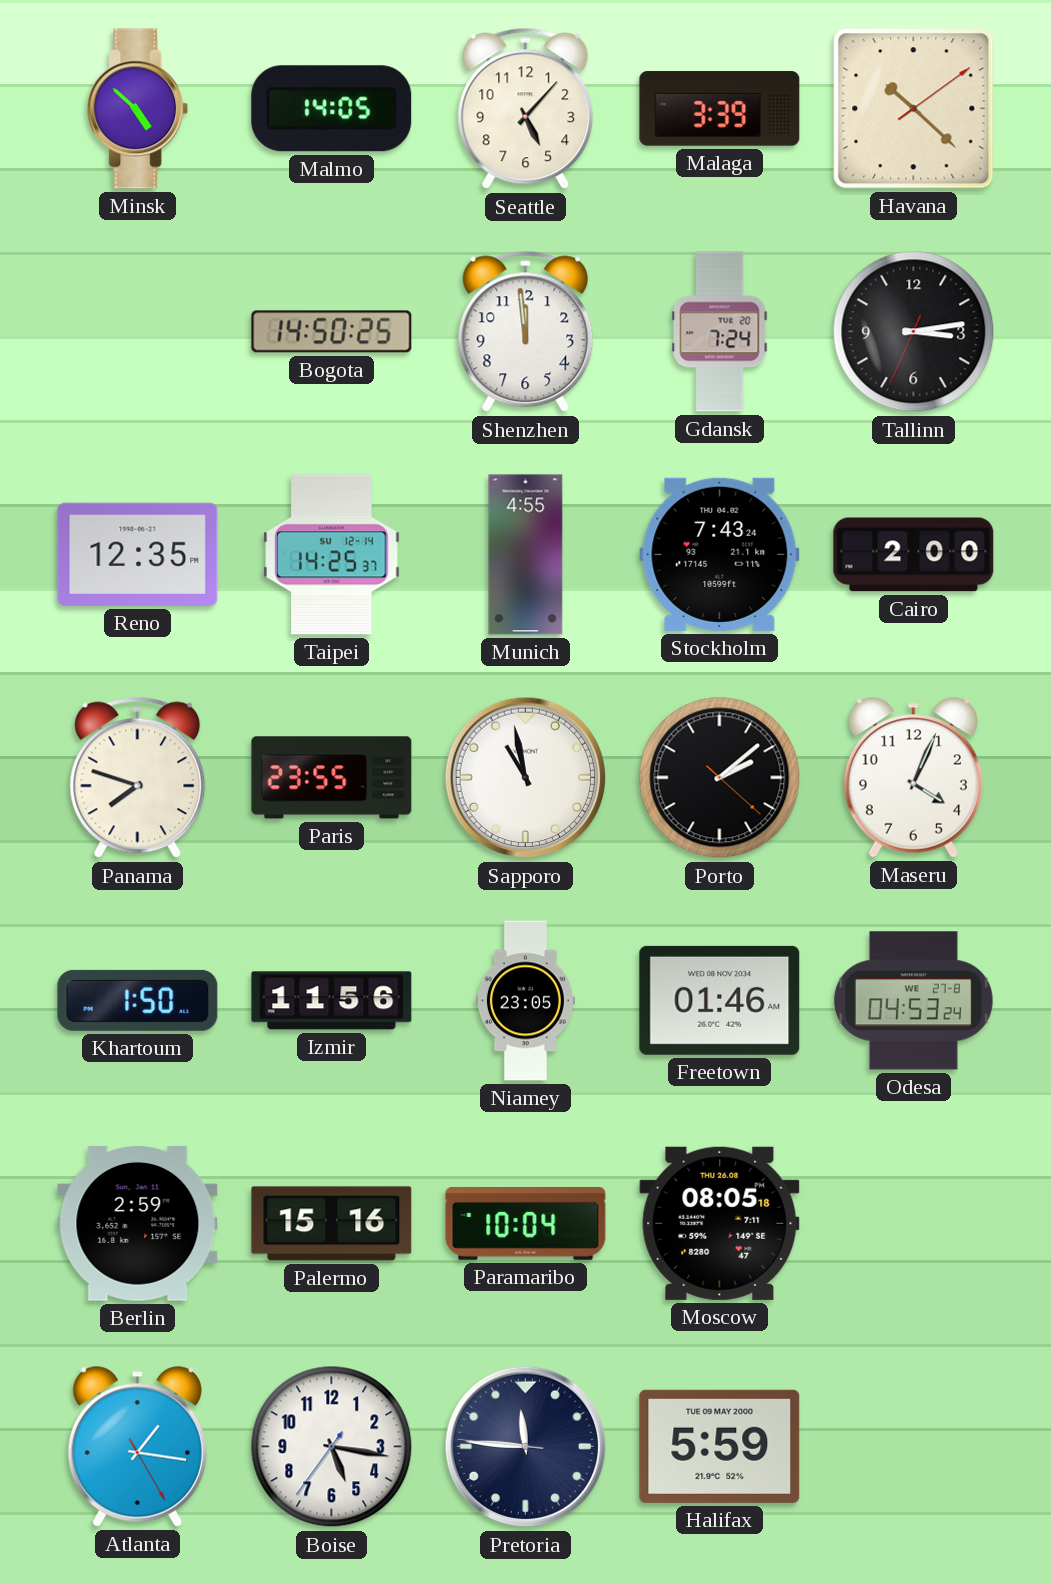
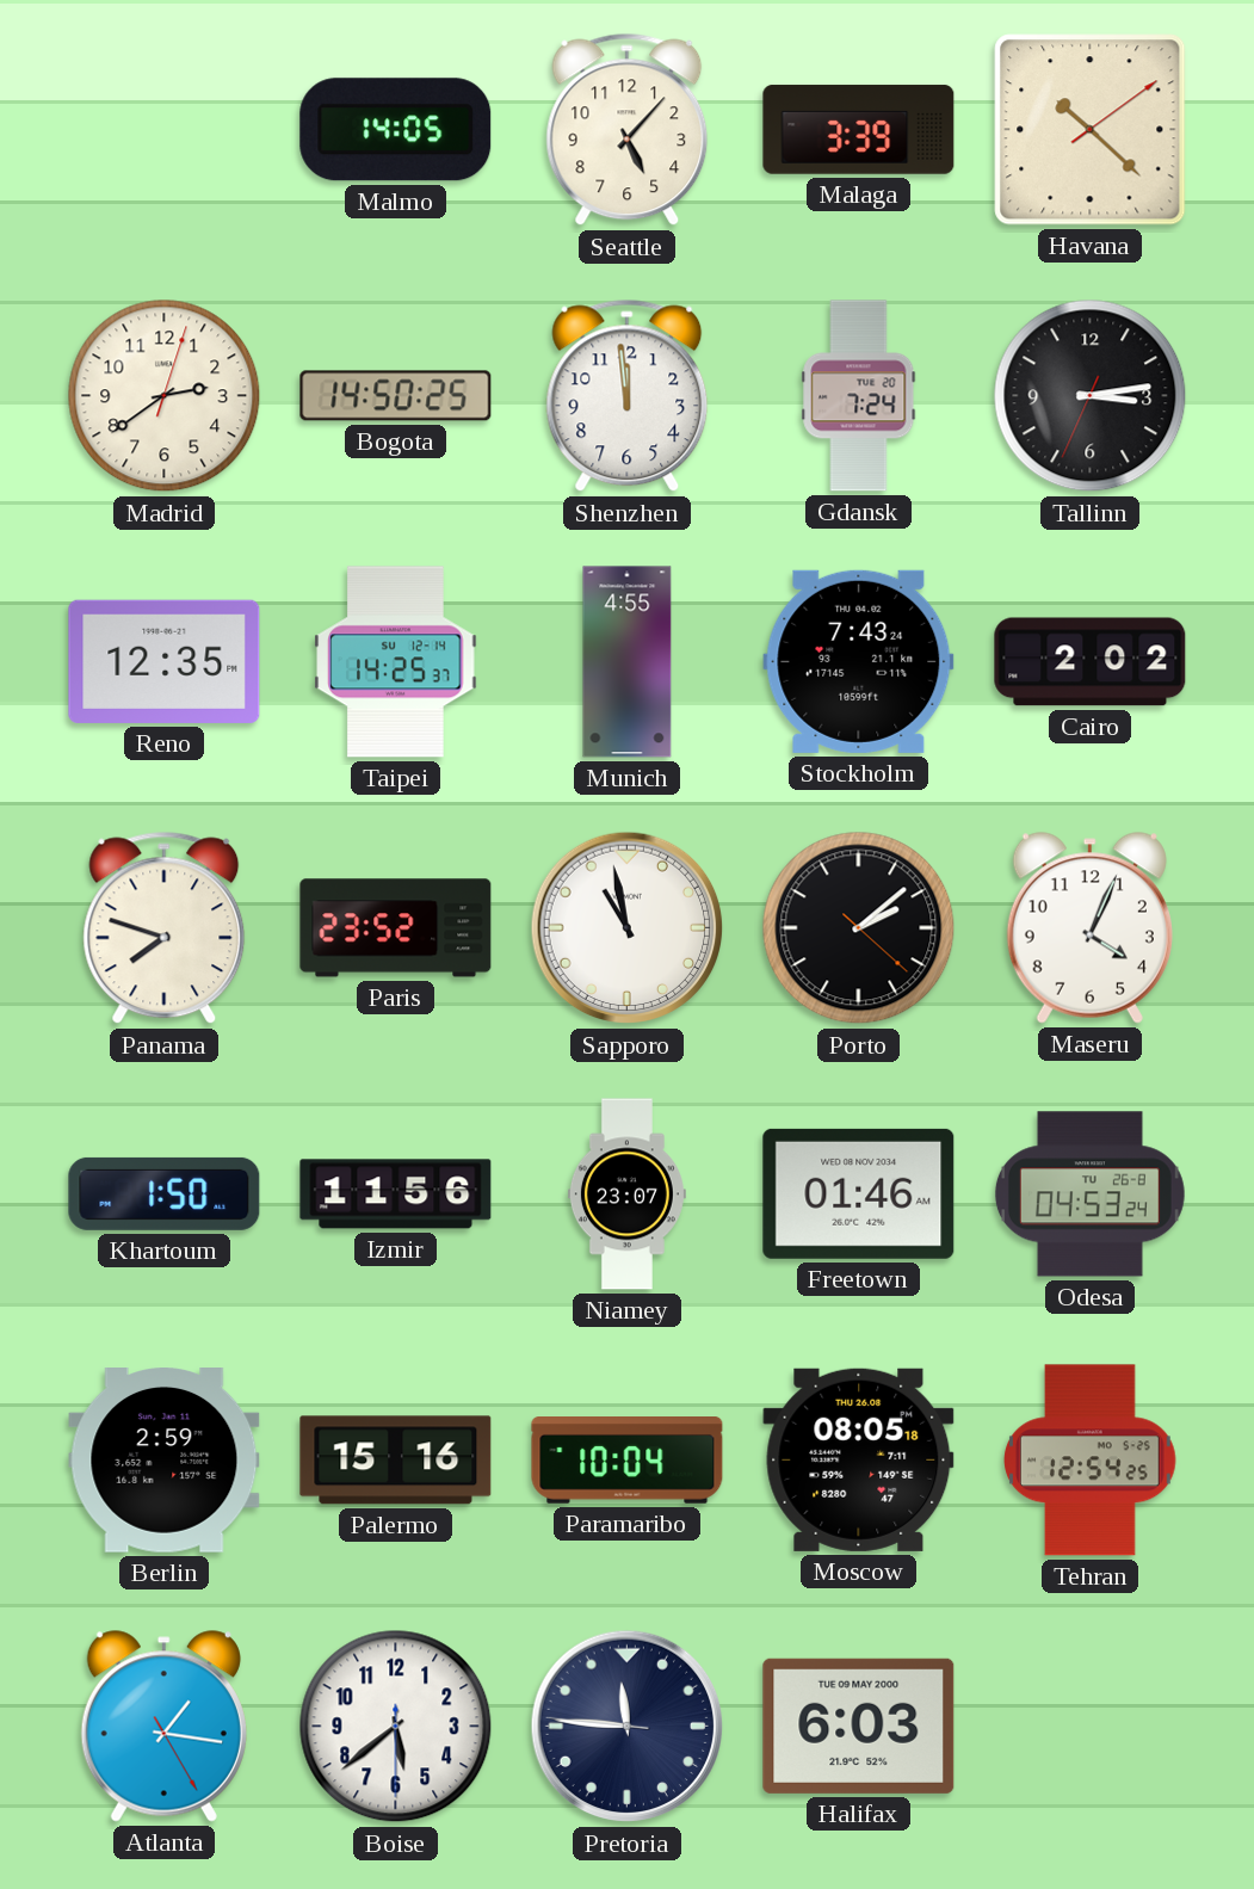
Minsk: 4:52 -> none
Madrid: none -> 2:39
Cairo: 2:00 -> 2:02
Paris: 23:55 -> 23:52
Niamey: 23:05 -> 23:07
Odesa date: WE 27-8 -> TU 26-8
Tehran: none -> 12:54
Boise: 5:16 -> 5:38
Halifax: 5:59 -> 6:03
